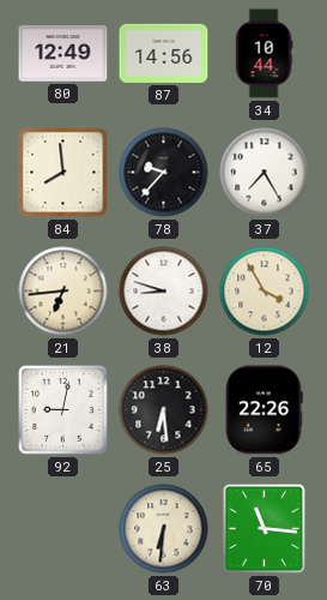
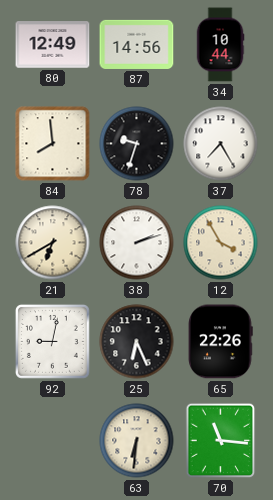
78: 9:37 -> 9:33
21: 6:44 -> 6:40
38: 8:48 -> 2:12
25: 6:29 -> 6:26
